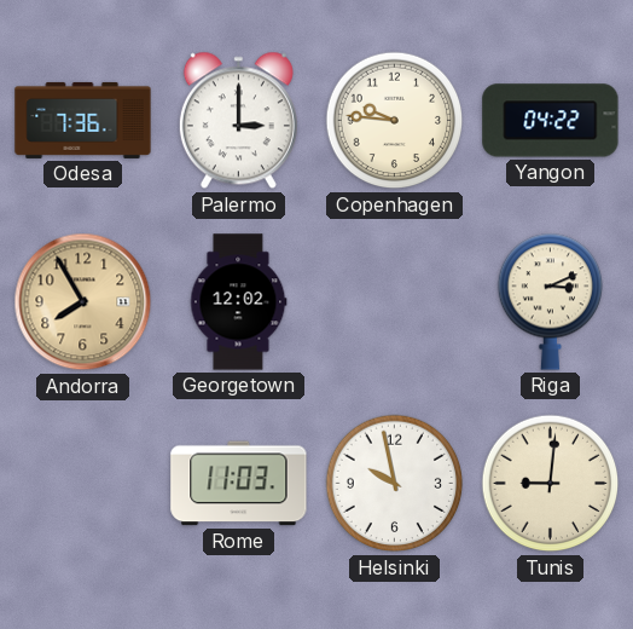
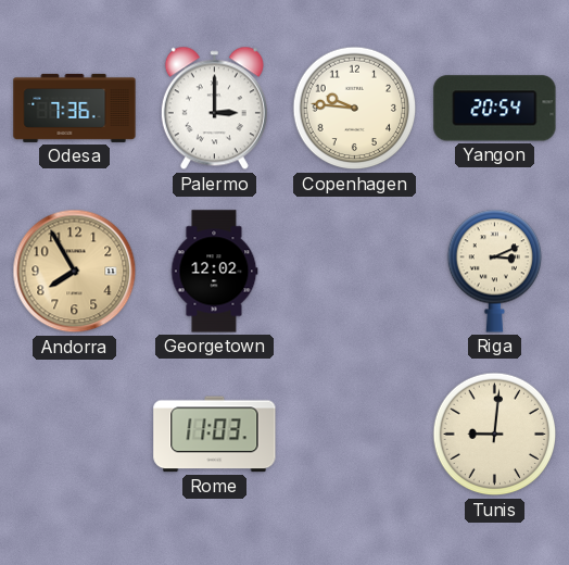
Yangon: 04:22 -> 20:54
Helsinki: 9:58 -> none
